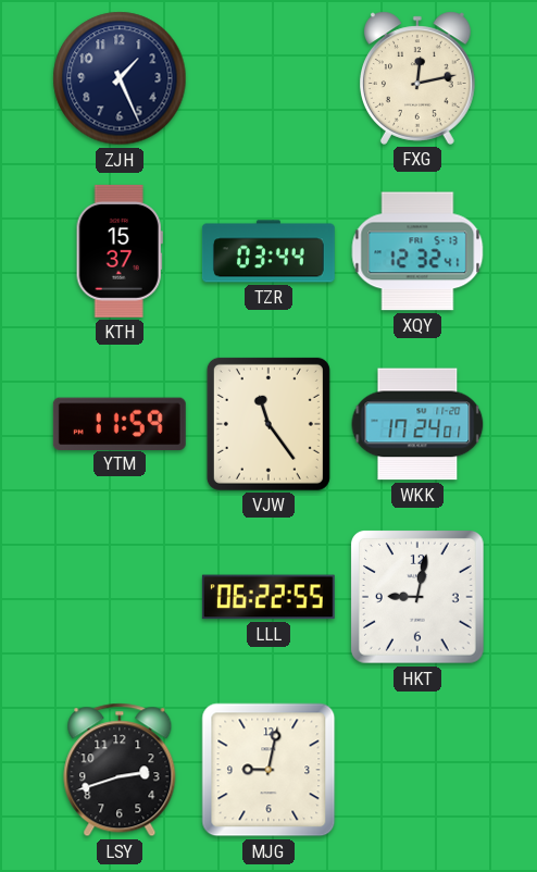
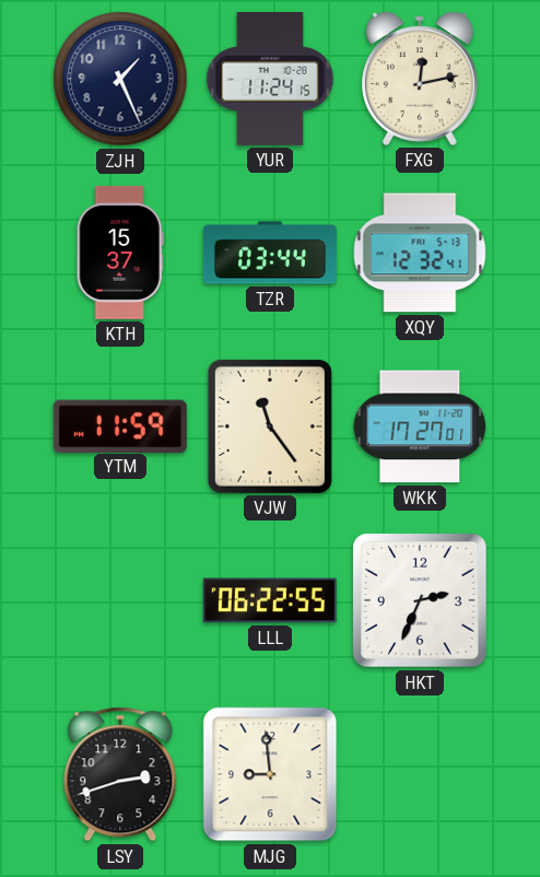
YUR: none -> 11:24
WKK: 17:24 -> 17:27
HKT: 9:02 -> 2:34
MJG: 9:02 -> 8:59
